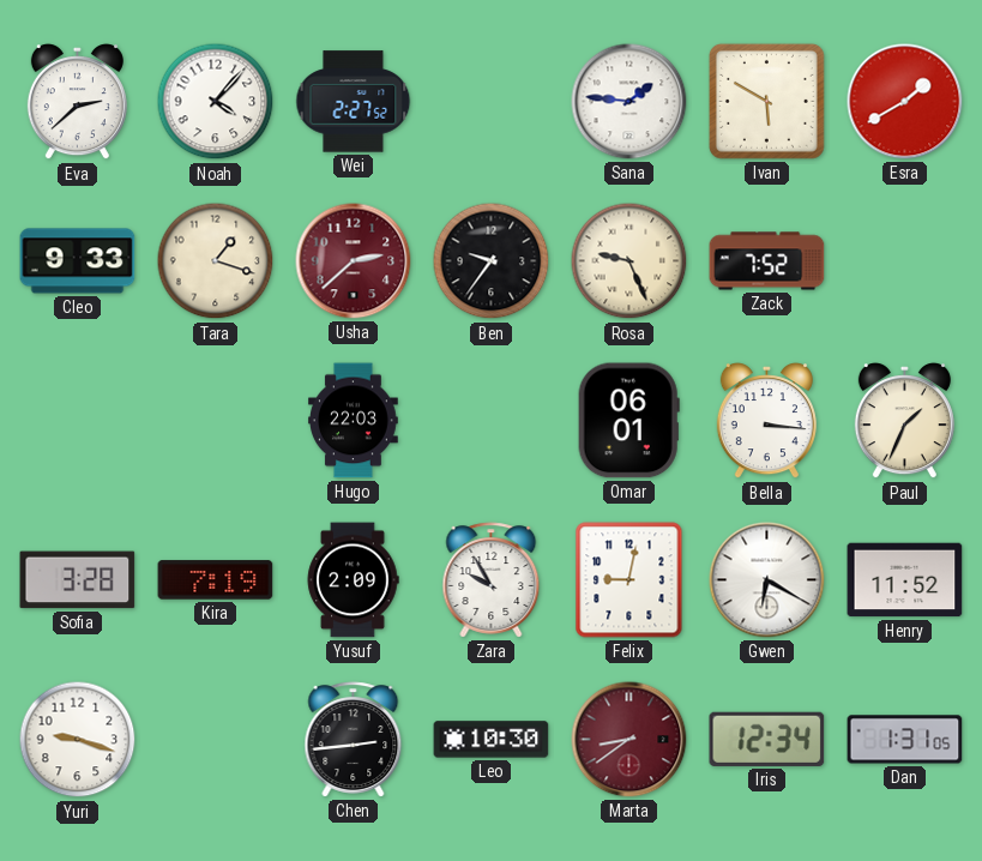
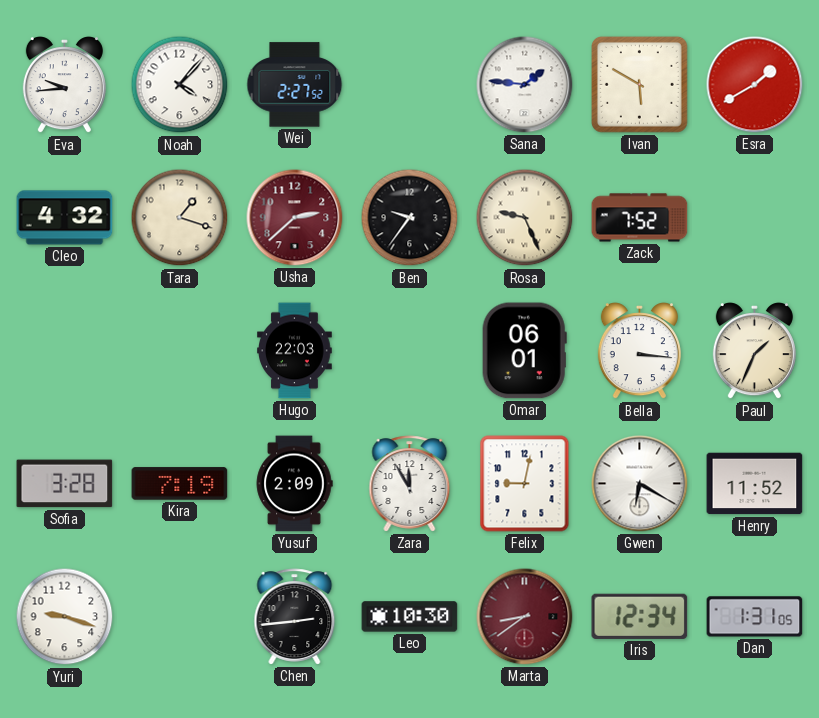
Eva: 2:38 -> 9:44
Cleo: 9:33 -> 4:32
Zara: 9:55 -> 11:55
